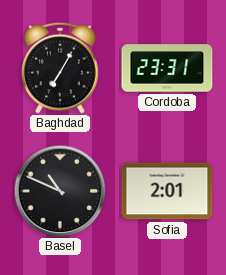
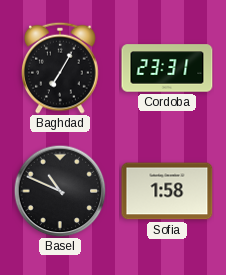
Sofia: 2:01 -> 1:58
